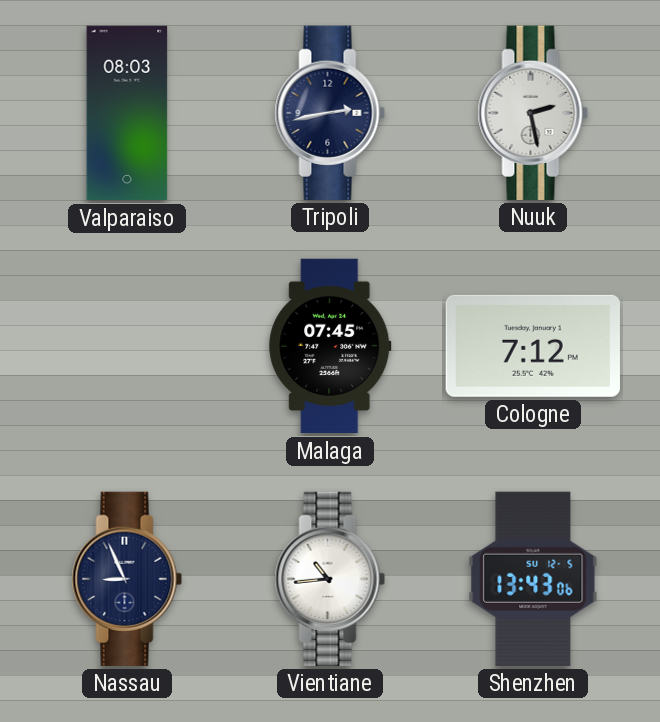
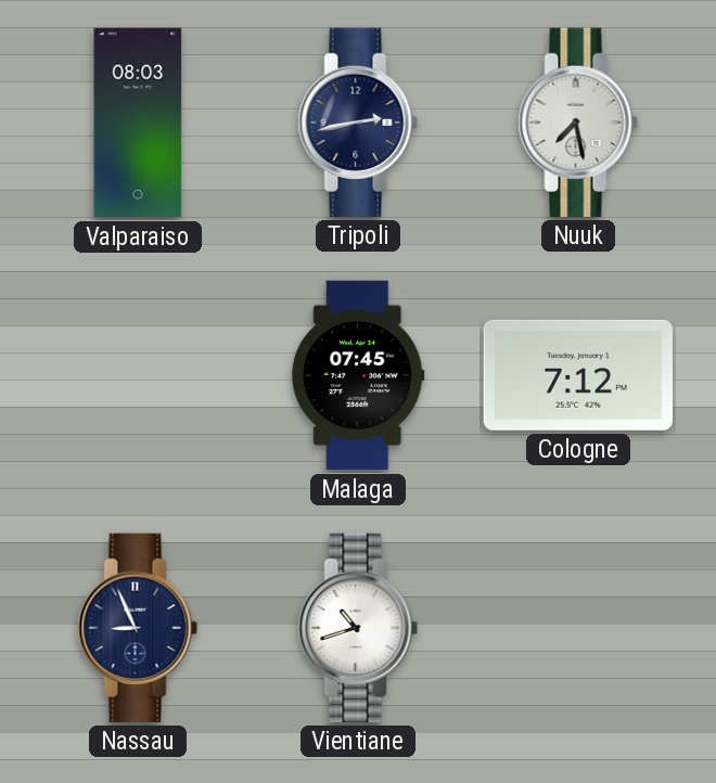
Nuuk: 2:28 -> 7:28
Vientiane: 10:44 -> 10:42
Shenzhen: 13:43 -> none
